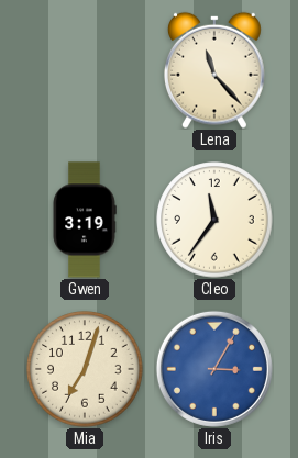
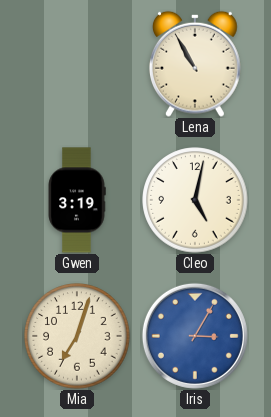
Lena: 11:23 -> 10:55
Cleo: 11:36 -> 5:02
